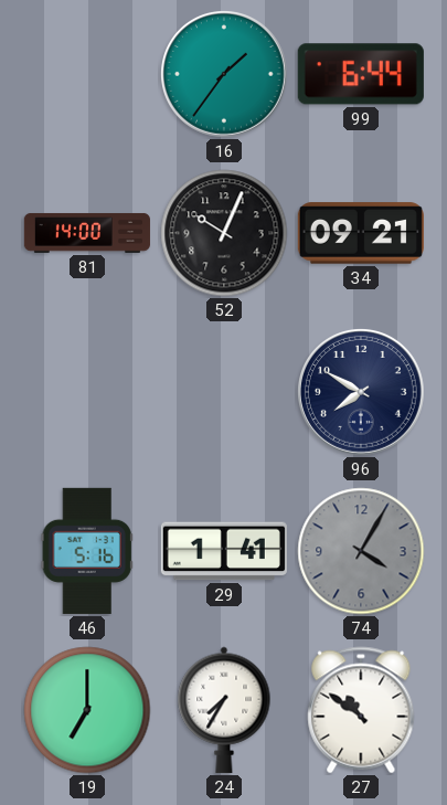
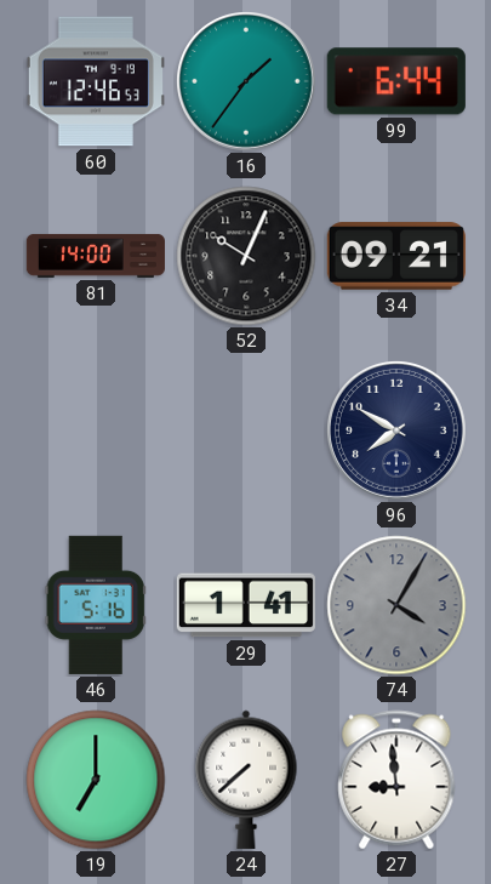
60: none -> 12:46
24: 7:35 -> 7:38
27: 10:51 -> 8:59
